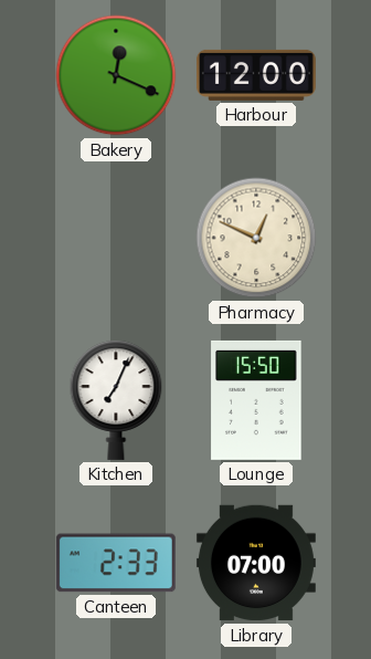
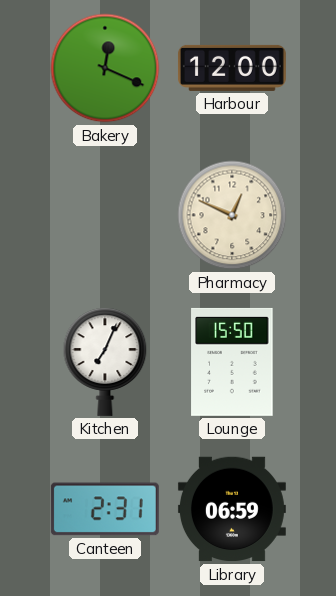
Canteen: 2:33 -> 2:31
Library: 07:00 -> 06:59
